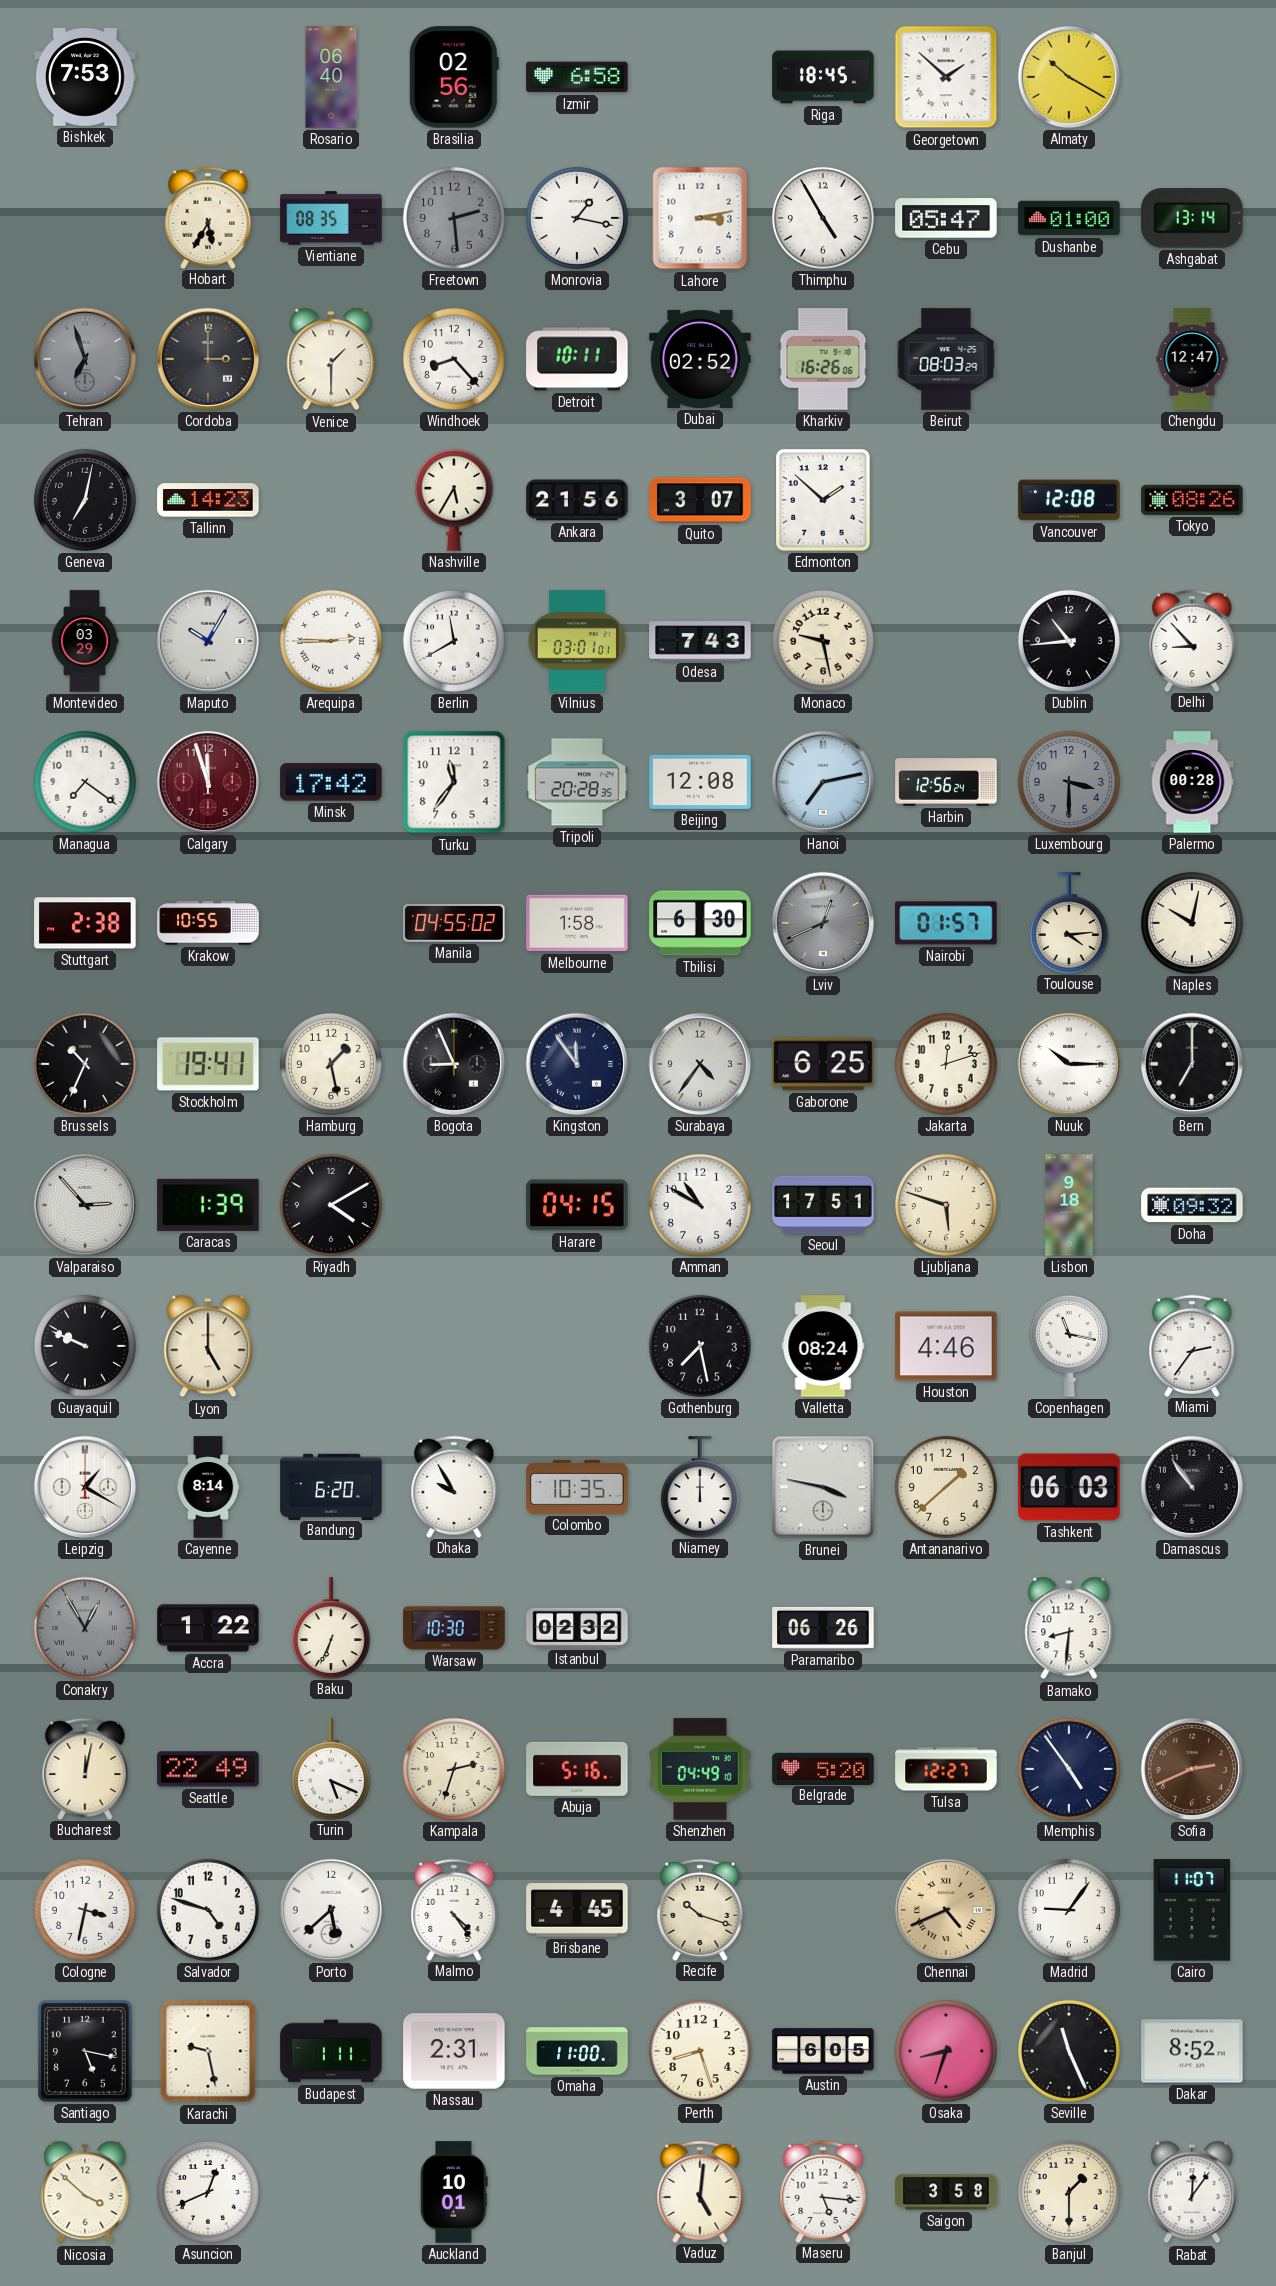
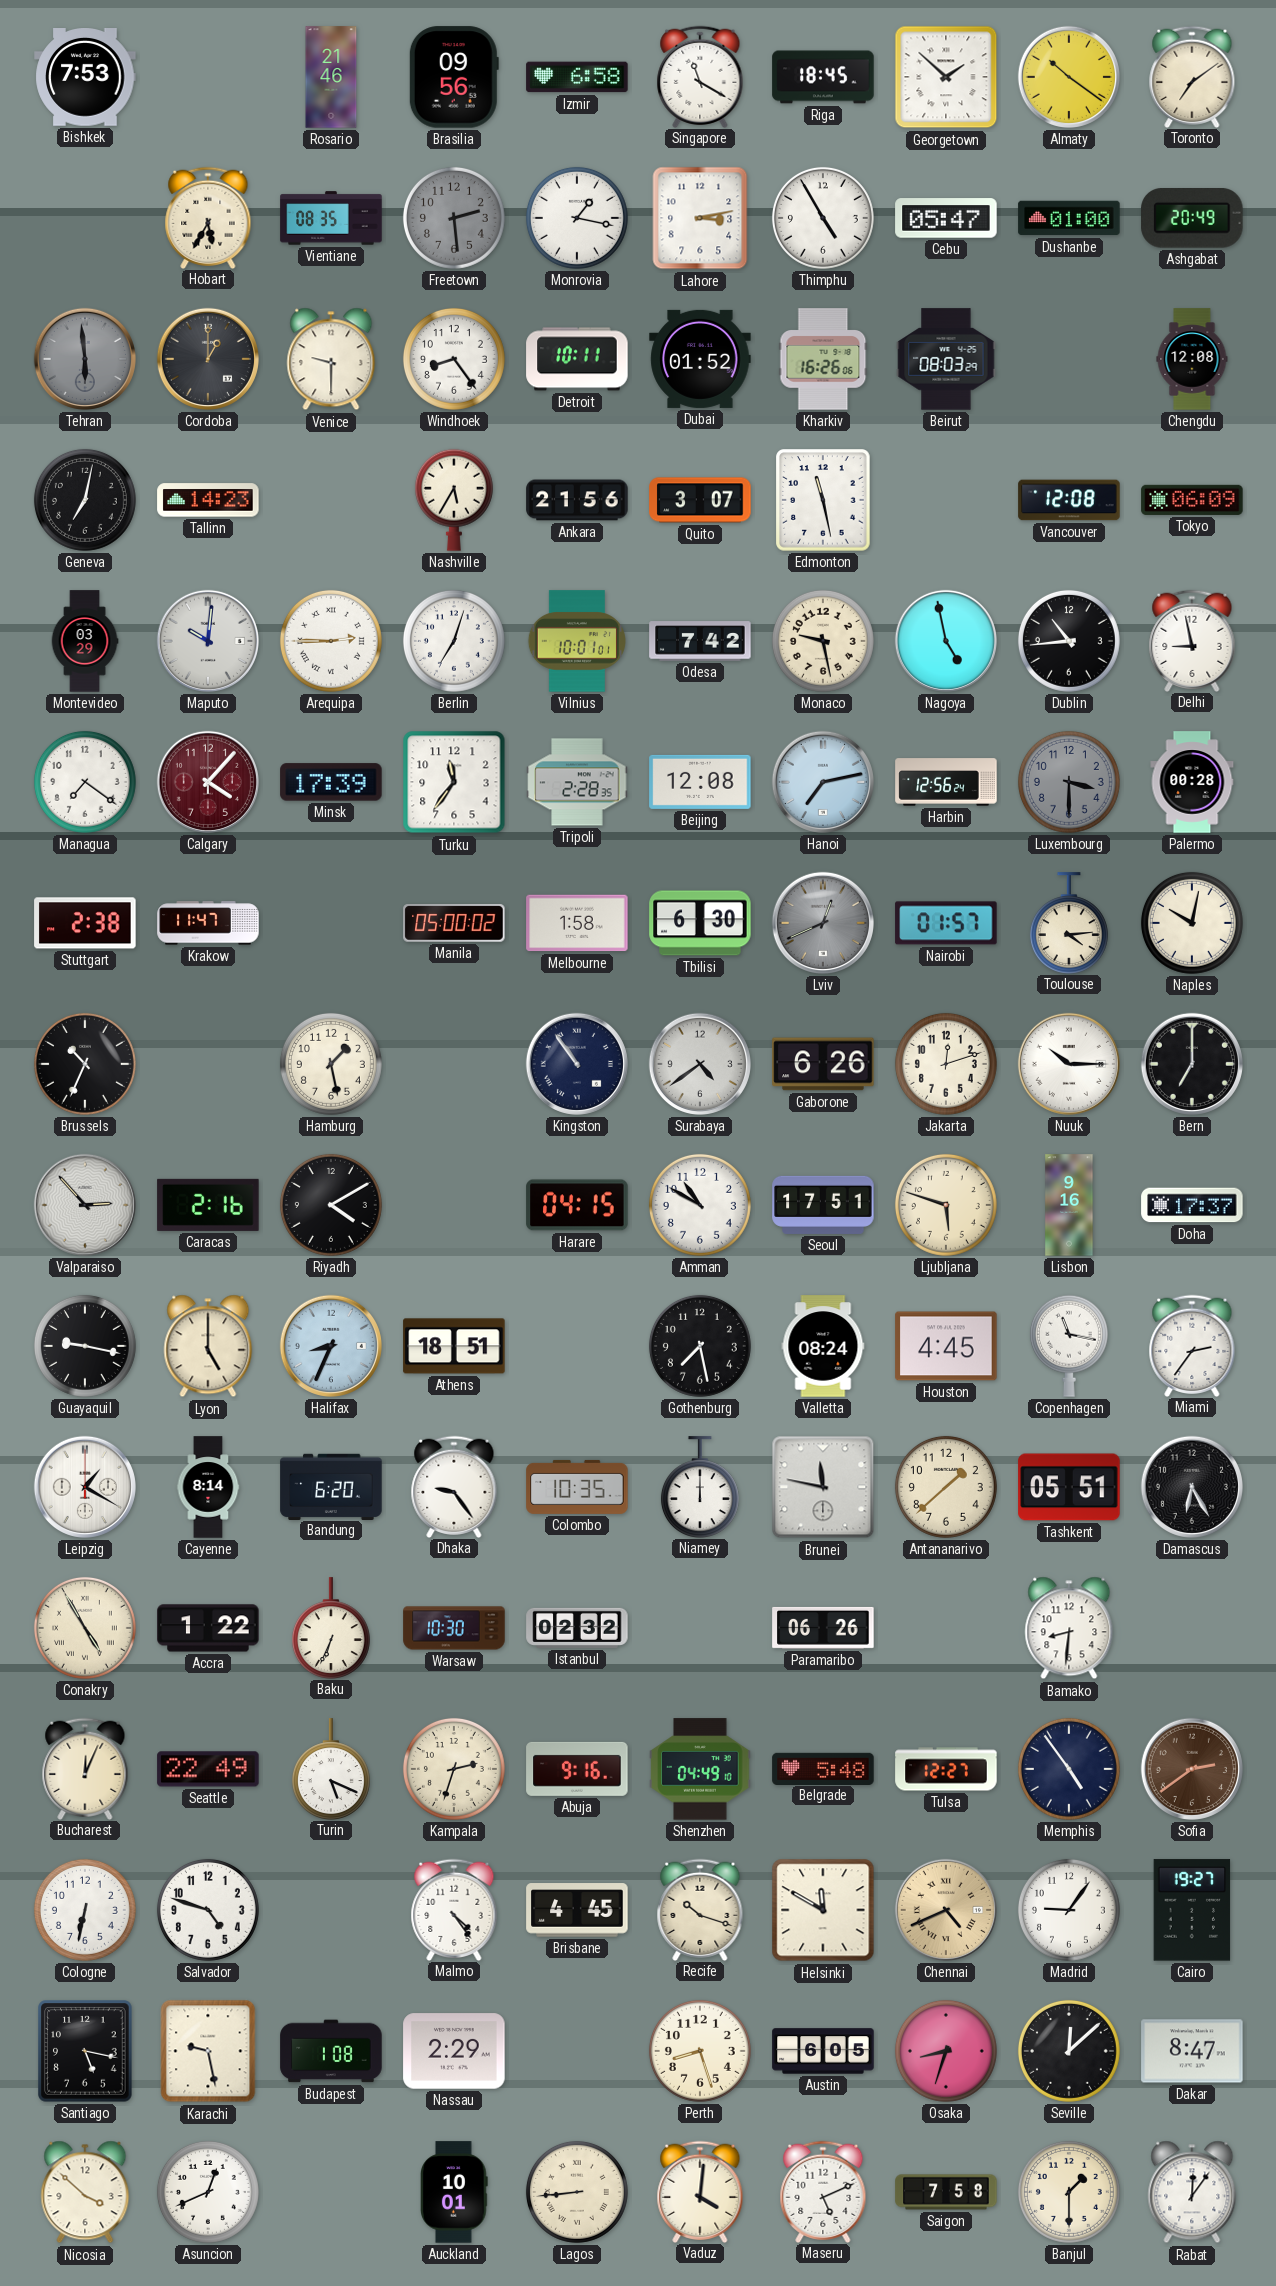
Rosario: 06:40 -> 21:46
Brasilia: 02:56 -> 09:56
Singapore: none -> 11:20
Almaty: 10:20 -> 10:21
Toronto: none -> 7:09
Ashgabat: 13:14 -> 20:49
Tehran: 6:57 -> 5:59
Cordoba: 3:00 -> 1:00
Venice: 1:30 -> 9:30
Windhoek: 8:23 -> 8:24
Dubai: 02:52 -> 01:52
Chengdu: 12:47 -> 12:08
Edmonton: 1:52 -> 11:28
Tokyo: 08:26 -> 06:09
Maputo: 10:05 -> 10:01
Berlin: 11:40 -> 7:03
Vilnius: 03:01 -> 10:01
Odesa: 7:43 -> 7:42
Nagoya: none -> 4:58
Delhi: 8:53 -> 8:58
Calgary: 11:57 -> 4:07
Minsk: 17:42 -> 17:39
Tripoli: 20:28 -> 2:28
Krakow: 10:55 -> 11:47
Manila: 04:55 -> 05:00
Stockholm: 19:41 -> none
Bogota: 8:56 -> none
Kingston: 11:54 -> 10:54
Surabaya: 4:36 -> 4:39
Gaborone: 6:25 -> 6:26
Caracas: 1:39 -> 2:16
Lisbon: 9:18 -> 9:16
Doha: 09:32 -> 17:37
Guayaquil: 9:49 -> 9:17
Halifax: none -> 8:34
Athens: none -> 18:51
Houston: 4:46 -> 4:45
Dhaka: 9:55 -> 9:24
Brunei: 3:47 -> 11:47
Tashkent: 06:03 -> 05:51
Damascus: 10:54 -> 6:25
Conakry: 12:55 -> 4:55
Conakry dial: grey -> cream
Bucharest: 12:02 -> 12:04
Abuja: 5:16 -> 9:16
Belgrade: 5:20 -> 5:48
Sofia: 2:41 -> 2:39
Cologne: 3:32 -> 6:32
Porto: 5:38 -> none
Helsinki: none -> 11:50
Cairo: 11:07 -> 19:27
Budapest: 1:11 -> 1:08
Nassau: 2:31 -> 2:29
Omaha: 11:00 -> none
Seville: 11:26 -> 12:08
Dakar: 8:52 -> 8:47
Lagos: none -> 8:44
Vaduz: 5:01 -> 4:01
Maseru: 5:16 -> 5:11
Saigon: 3:58 -> 7:58
